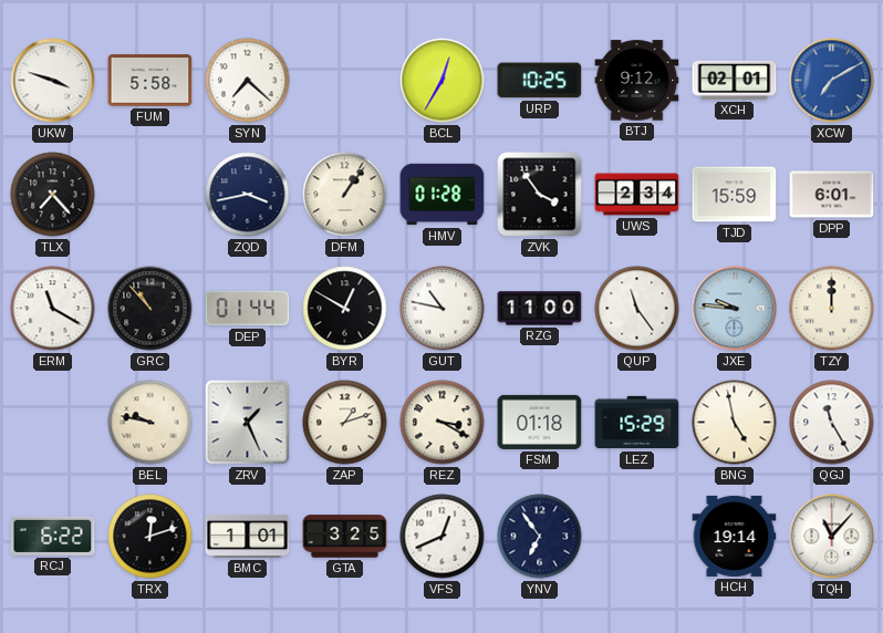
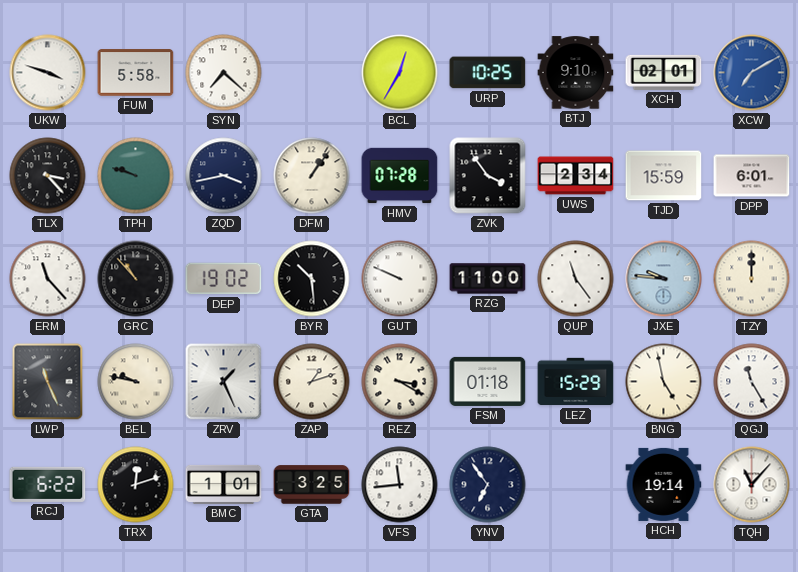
BTJ: 9:12 -> 9:10
TLX: 7:23 -> 3:23
TPH: none -> 9:48
HMV: 01:28 -> 07:28
ERM: 11:20 -> 11:23
DEP: 01:44 -> 19:02
BYR: 12:50 -> 10:29
GUT: 10:47 -> 9:49
LWP: none -> 11:26
VFS: 12:41 -> 11:44
